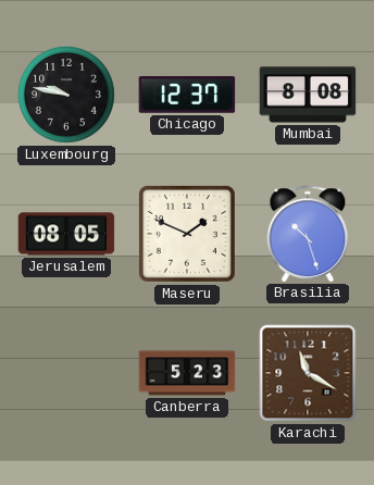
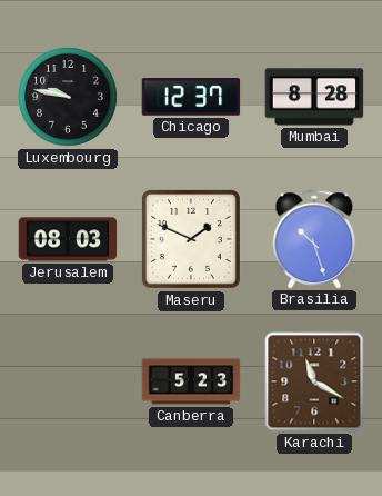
Mumbai: 8:08 -> 8:28
Jerusalem: 08:05 -> 08:03
